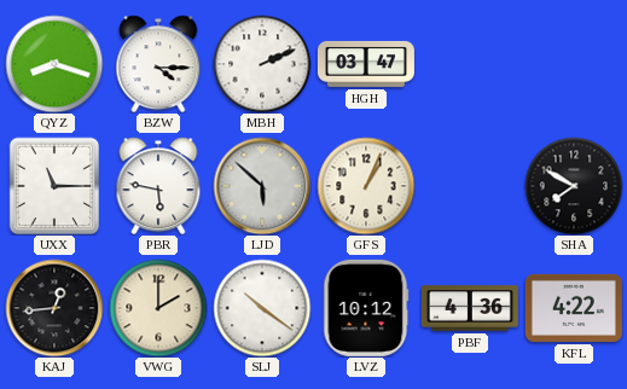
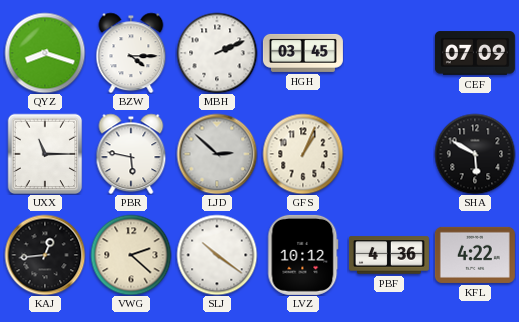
HGH: 03:47 -> 03:45
CEF: none -> 07:09
LJD: 5:52 -> 2:52
SHA: 7:50 -> 5:50
VWG: 2:00 -> 2:22
